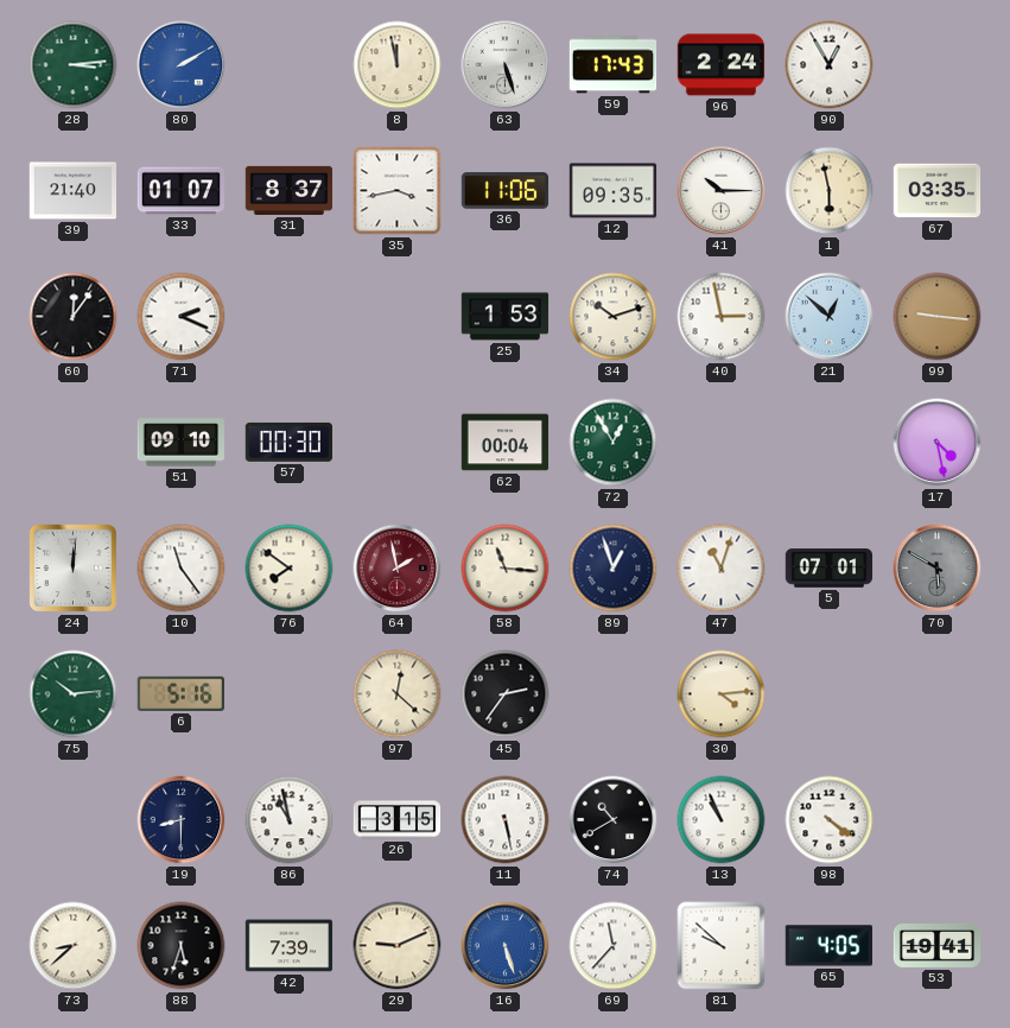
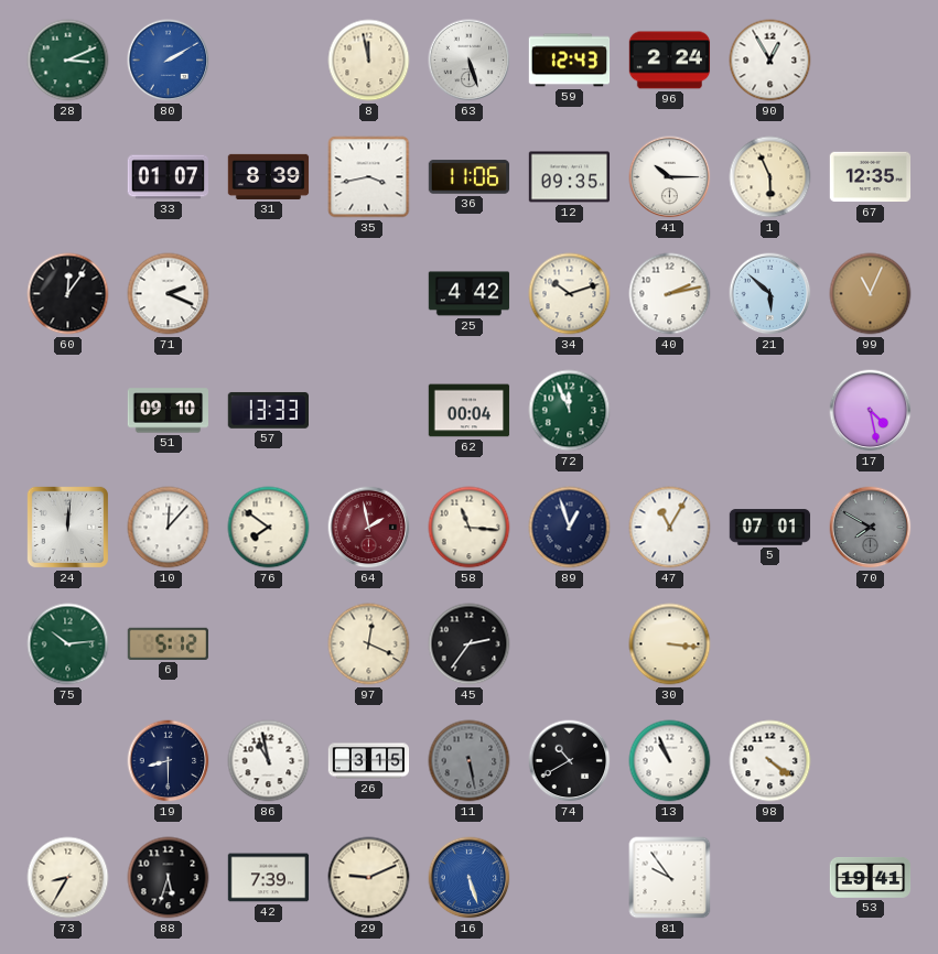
28: 3:14 -> 3:11
59: 17:43 -> 12:43
39: 21:40 -> none
31: 8:37 -> 8:39
1: 5:58 -> 5:56
67: 03:35 -> 12:35
25: 1:53 -> 4:42
40: 2:58 -> 2:13
21: 12:52 -> 5:52
99: 9:16 -> 11:04
57: 00:30 -> 13:33
72: 12:55 -> 11:56
10: 11:24 -> 12:07
47: 11:03 -> 11:05
70: 5:50 -> 7:50
6: 5:16 -> 5:12
97: 12:22 -> 12:19
30: 4:14 -> 3:16
11 dial: white -> grey
73: 8:38 -> 8:35
69: 11:37 -> none
81: 9:52 -> 9:54
65: 4:05 -> none
